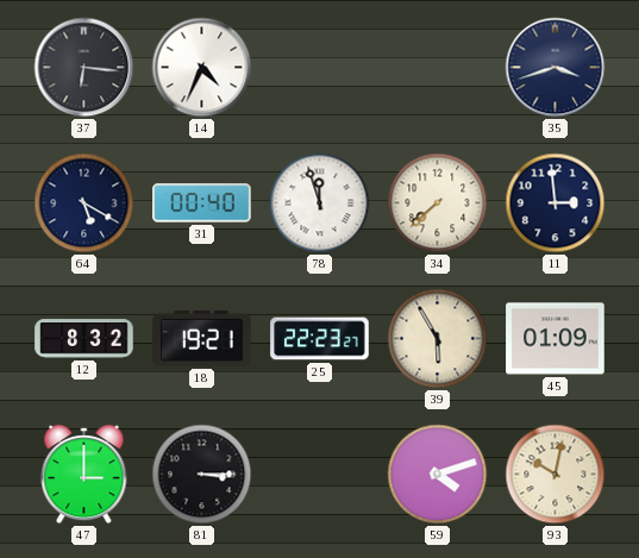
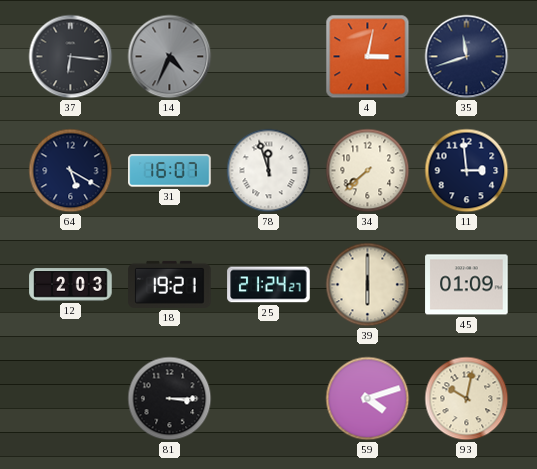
14 dial: white -> grey
4: none -> 3:02
35: 3:42 -> 11:42
31: 00:40 -> 16:07
12: 8:32 -> 2:03
25: 22:23 -> 21:24
39: 5:55 -> 6:00
47: 3:00 -> none
